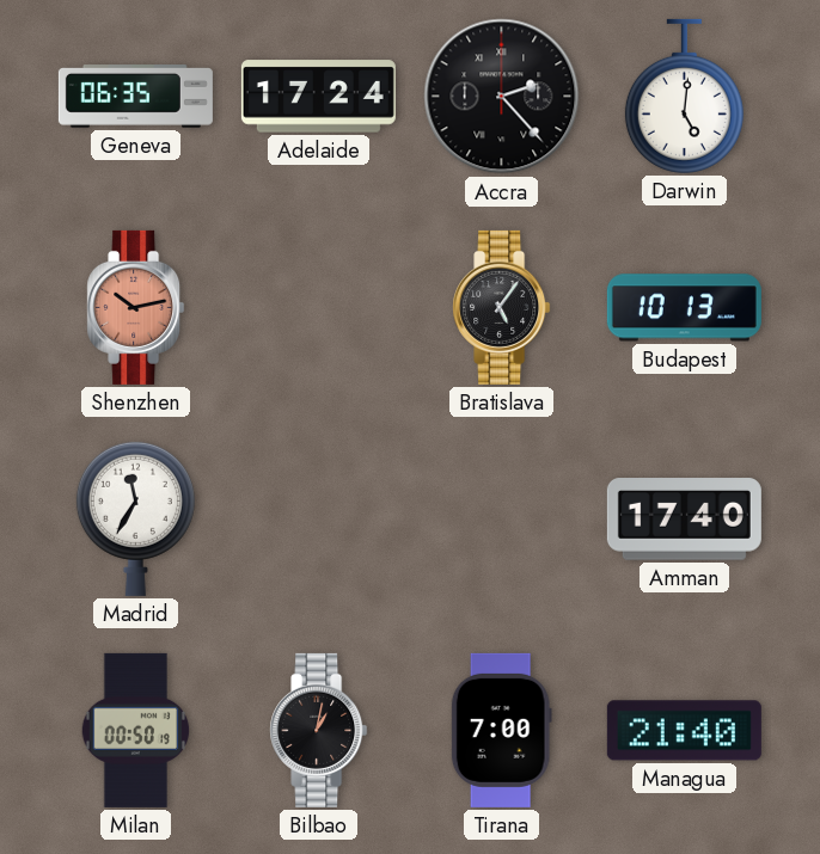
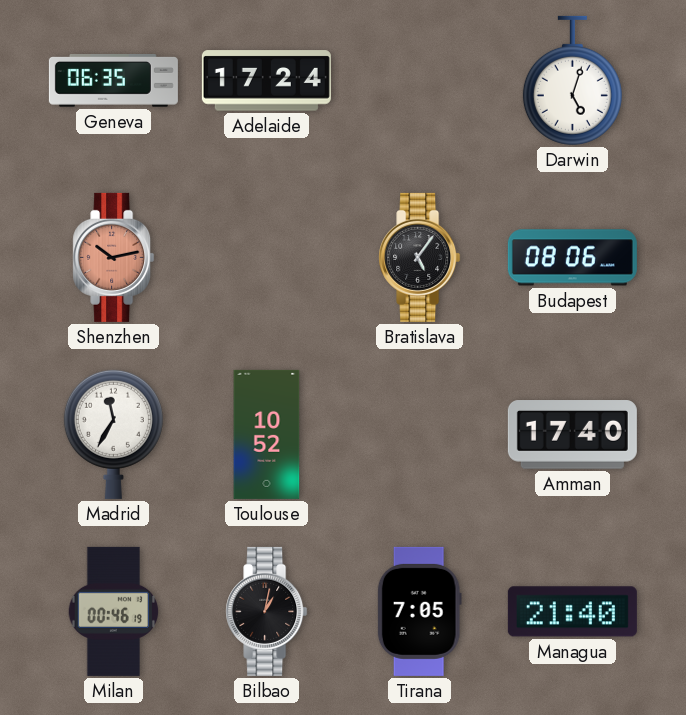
Accra: 2:23 -> none
Darwin: 5:01 -> 5:03
Budapest: 10:13 -> 08:06
Toulouse: none -> 10:52
Milan: 00:50 -> 00:46
Tirana: 7:00 -> 7:05
